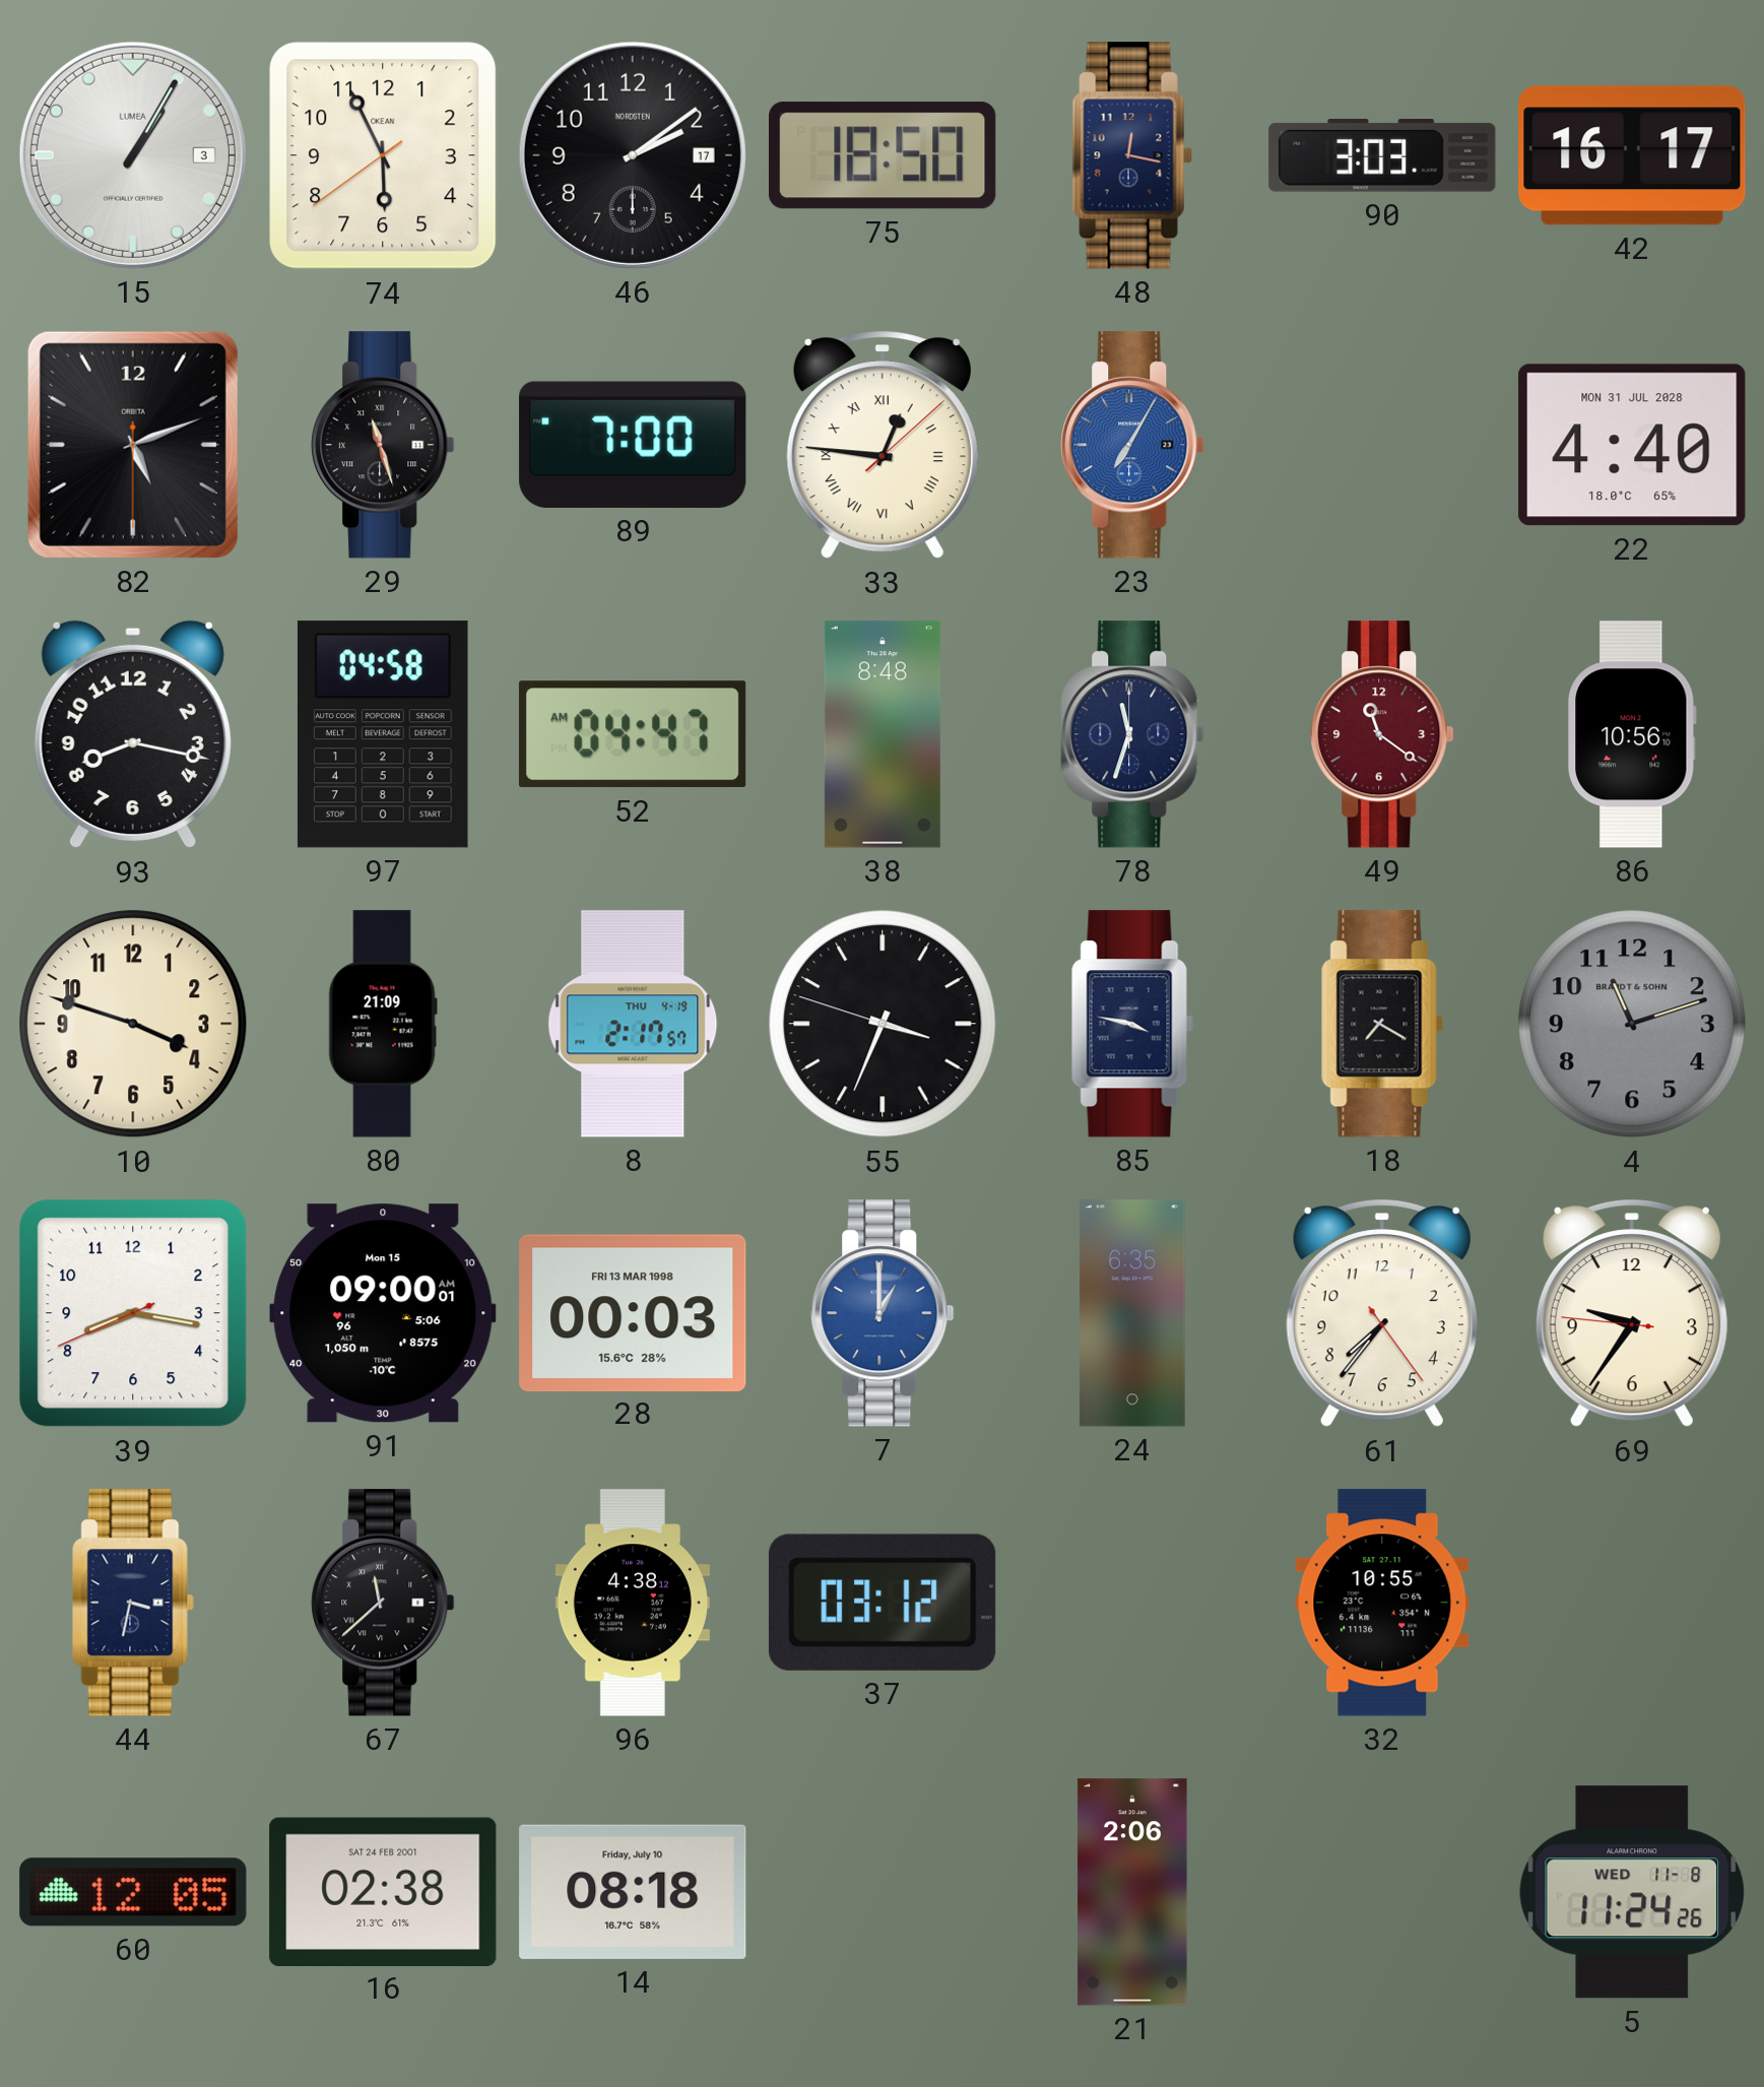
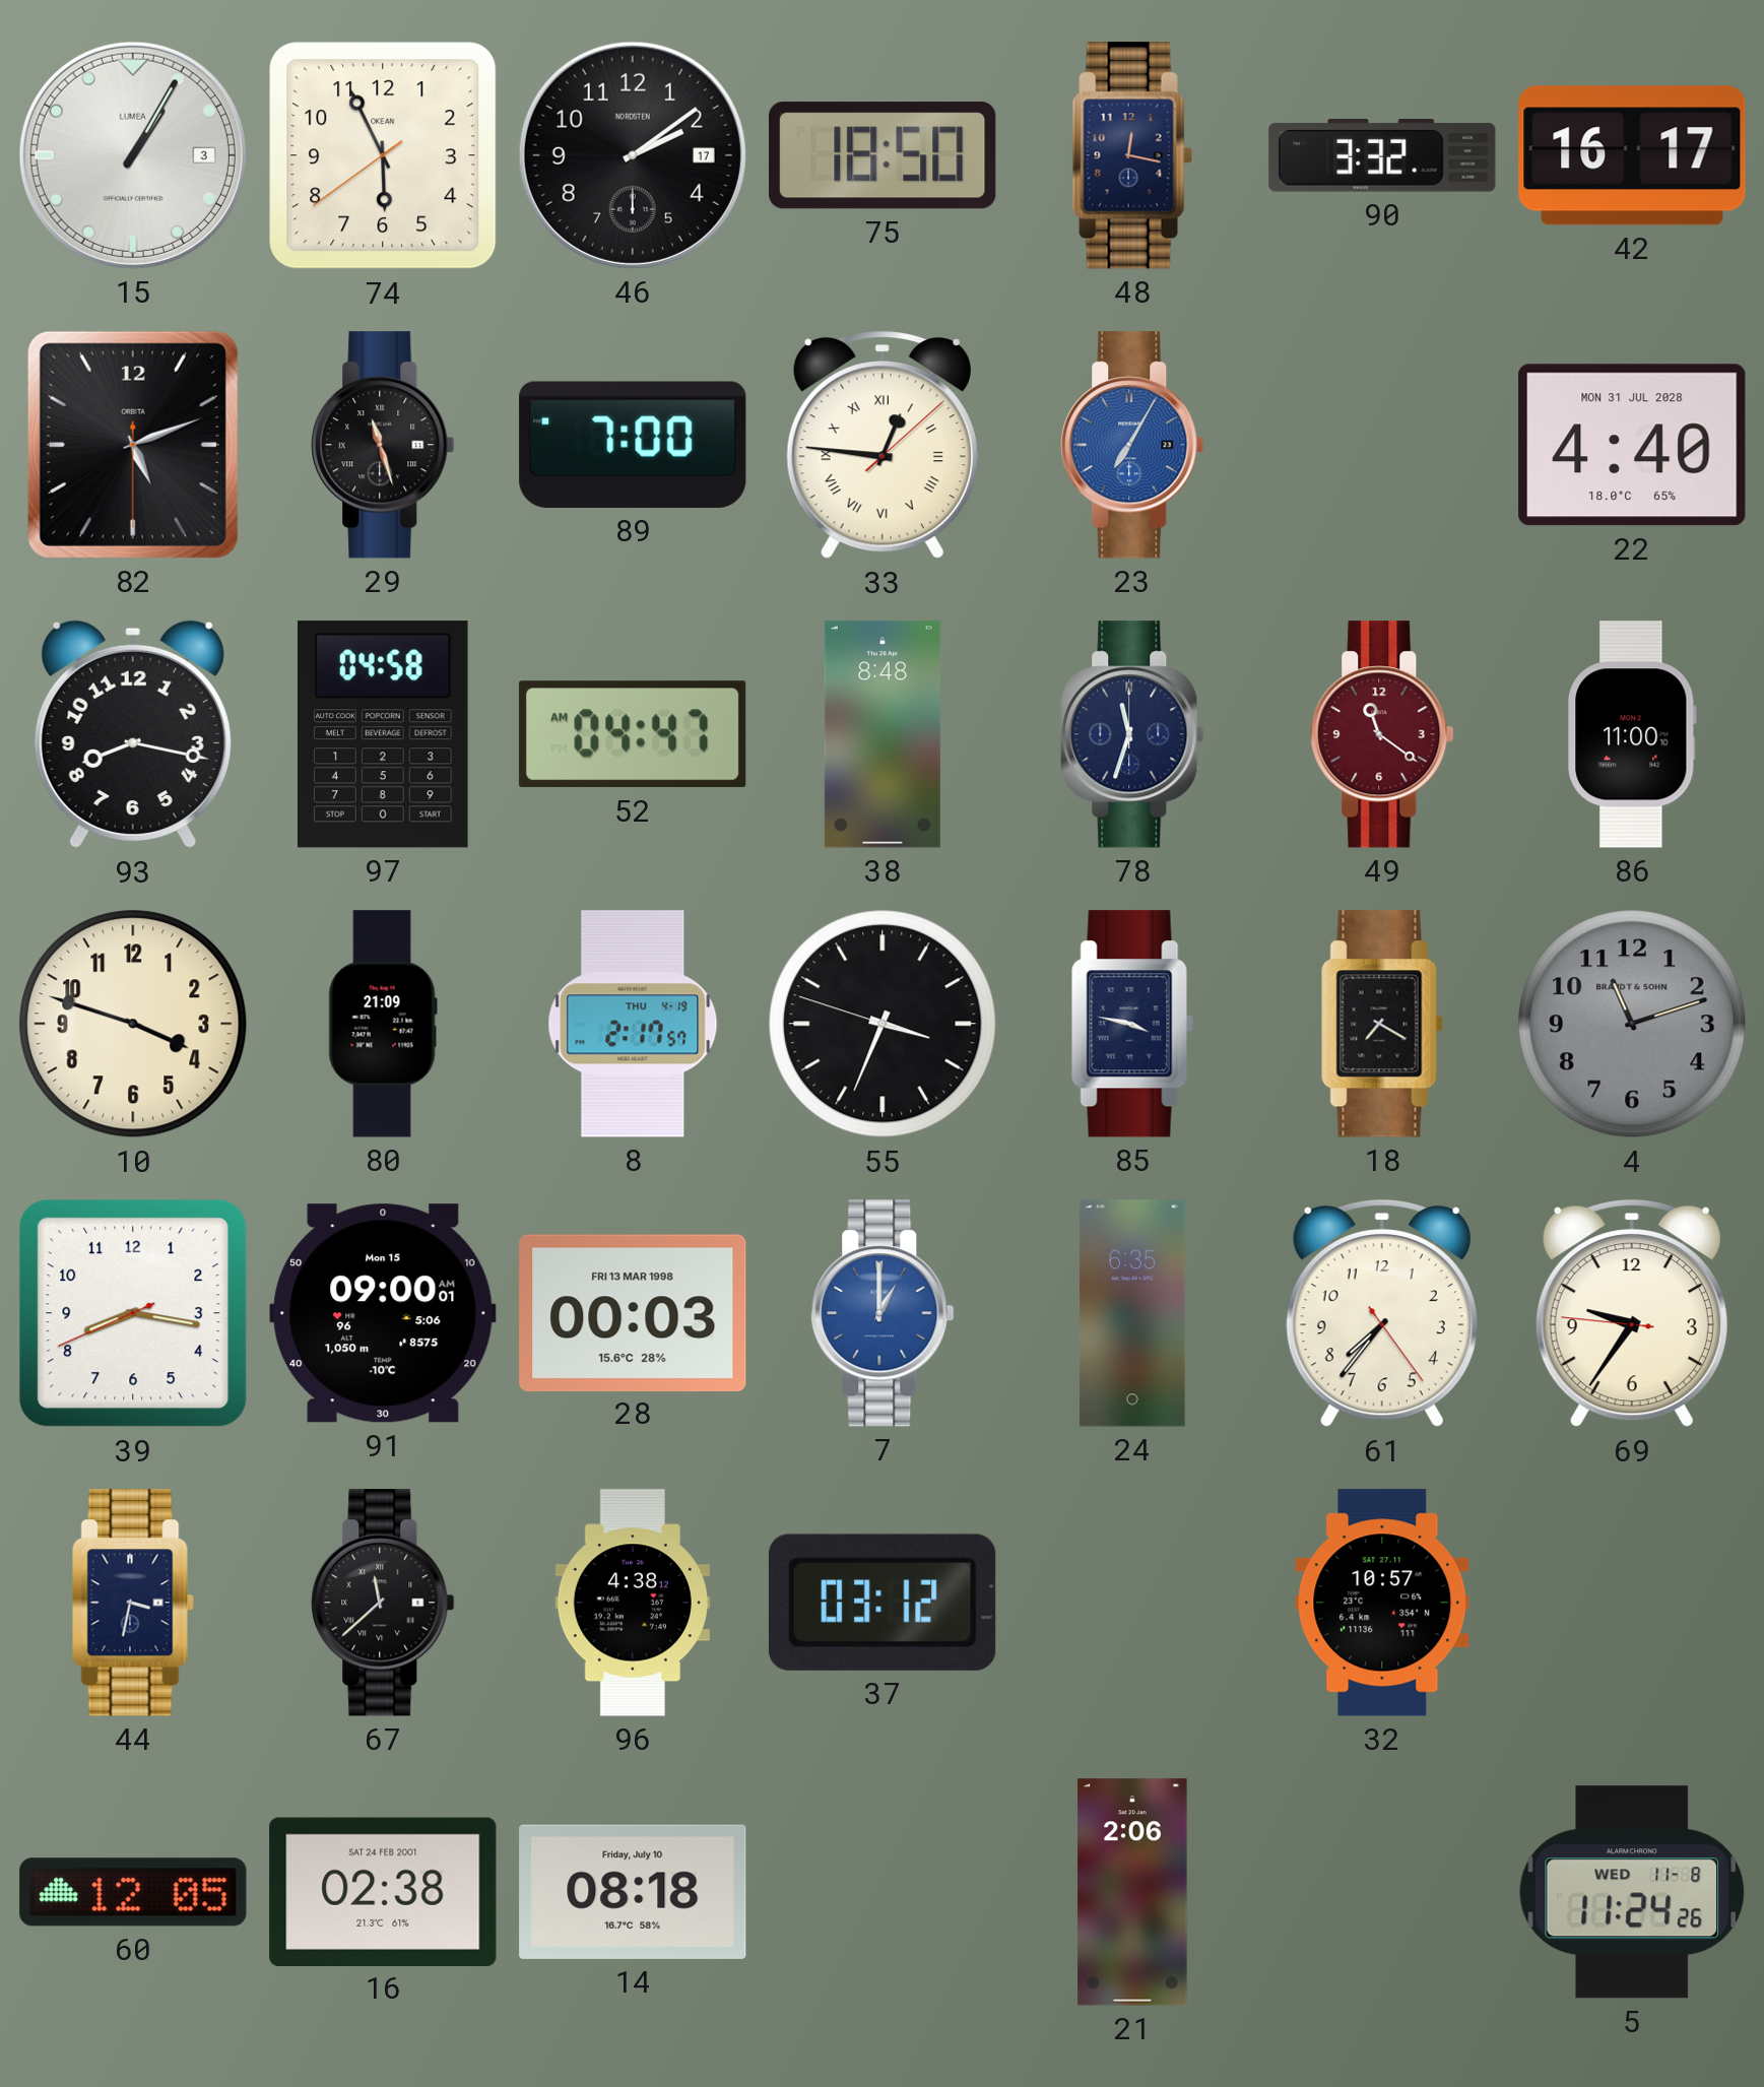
90: 3:03 -> 3:32
86: 10:56 -> 11:00
32: 10:55 -> 10:57
